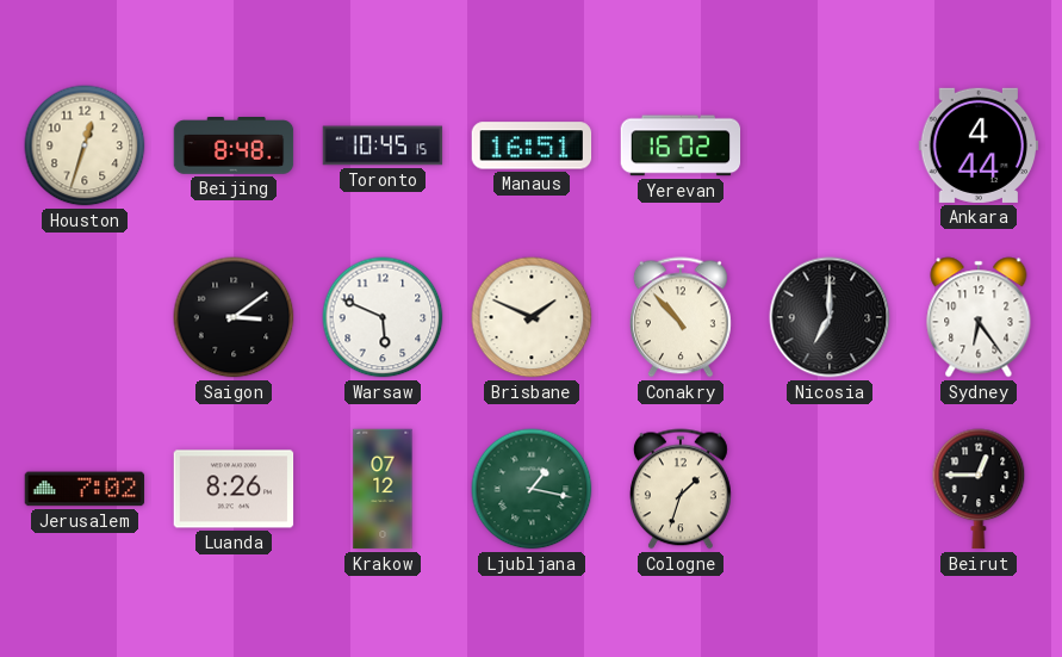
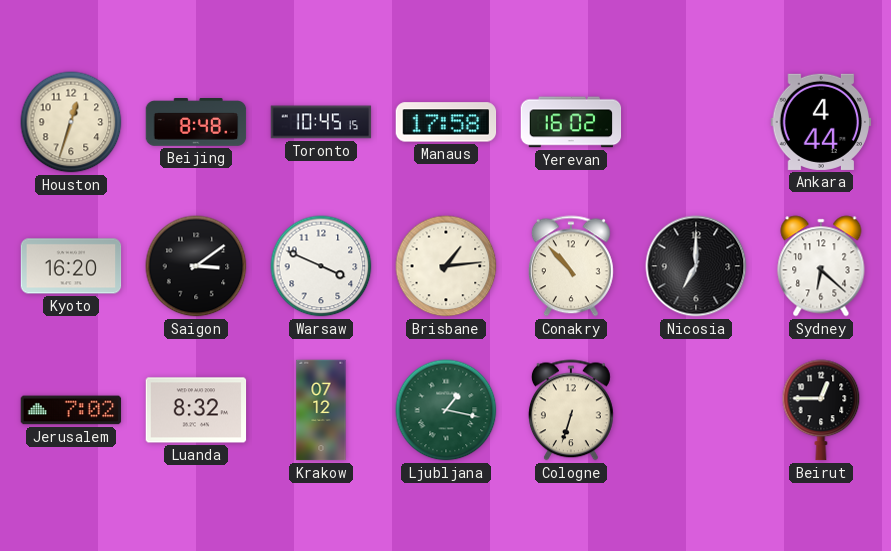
Manaus: 16:51 -> 17:58
Kyoto: none -> 16:20
Warsaw: 5:49 -> 3:49
Brisbane: 1:49 -> 1:14
Sydney: 6:24 -> 6:22
Luanda: 8:26 -> 8:32
Cologne: 1:33 -> 6:33
